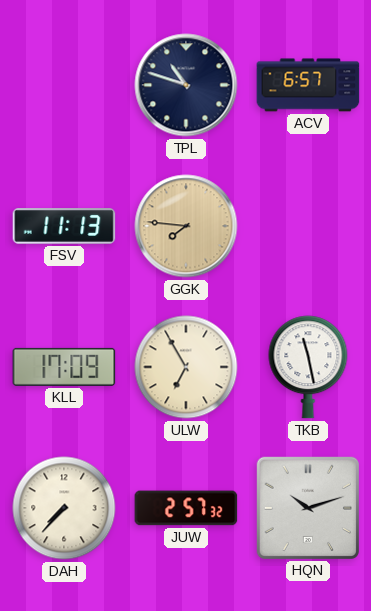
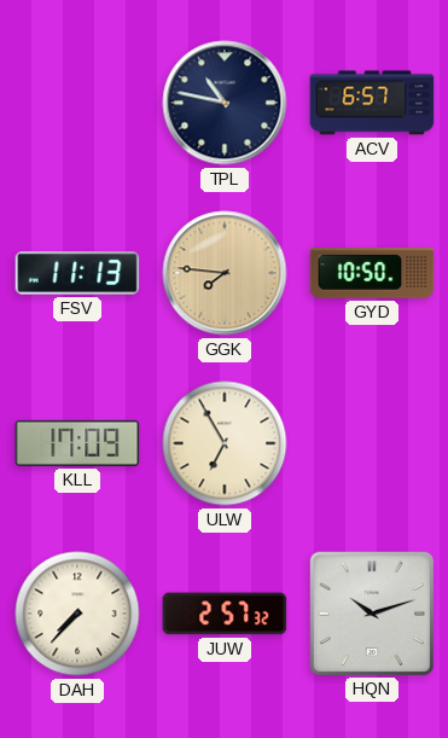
TPL: 10:48 -> 10:47
GYD: none -> 10:50
TKB: 11:28 -> none
